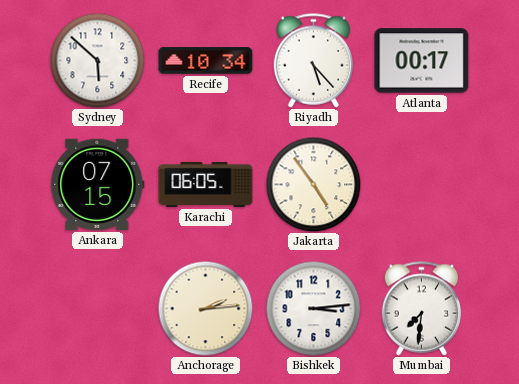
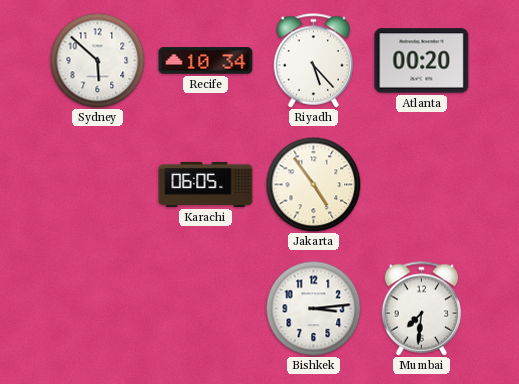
Atlanta: 00:17 -> 00:20
Ankara: 07:15 -> none
Anchorage: 2:14 -> none
